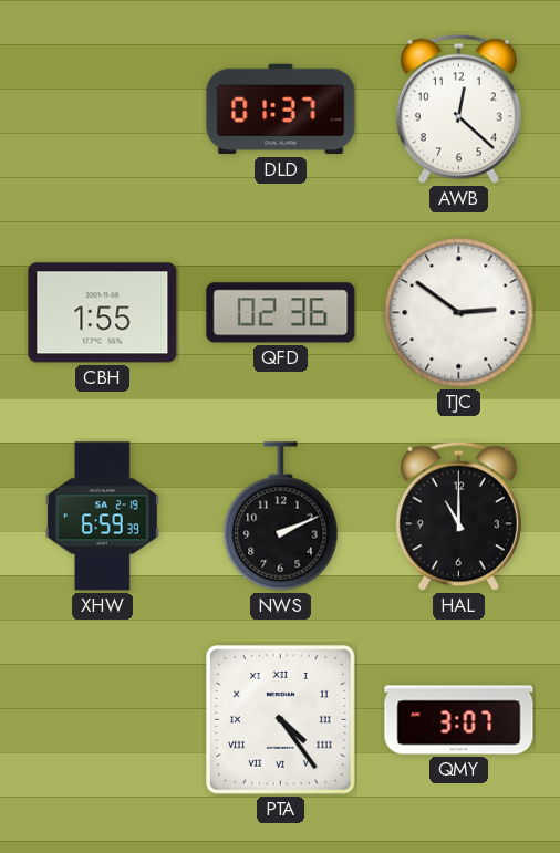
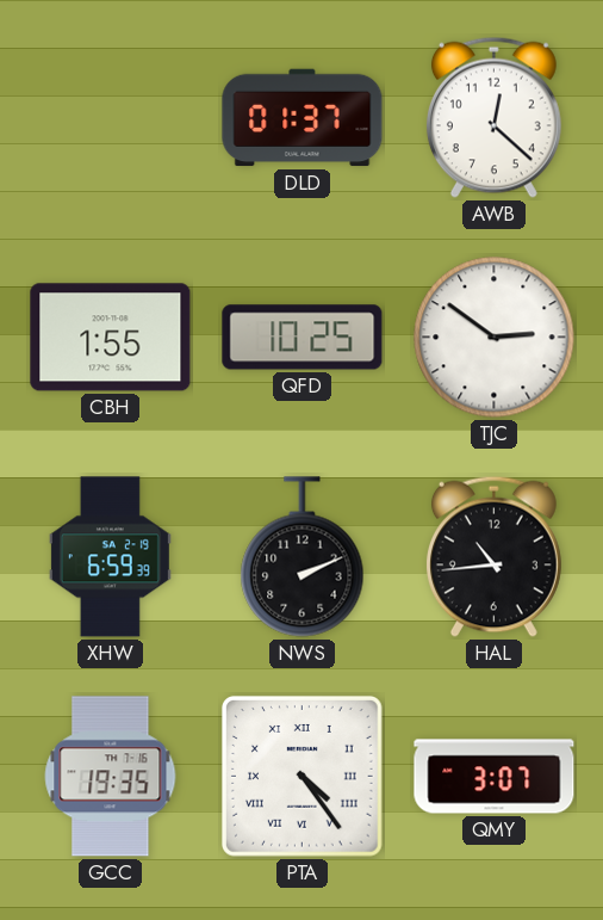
QFD: 02:36 -> 10:25
HAL: 11:00 -> 10:44
GCC: none -> 19:35
